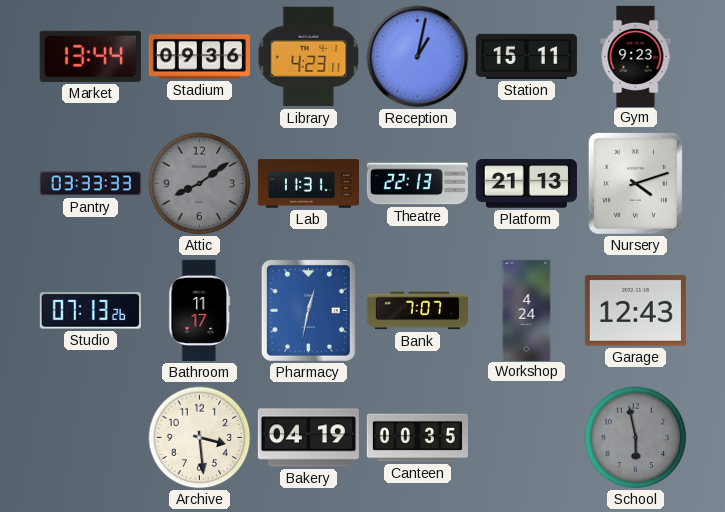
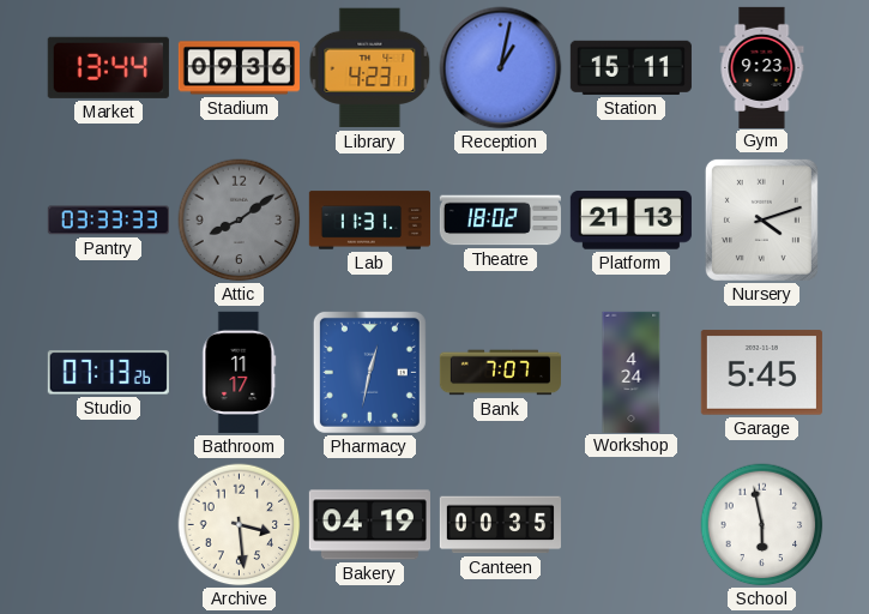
Theatre: 22:13 -> 18:02
Garage: 12:43 -> 5:45
School dial: grey -> white
